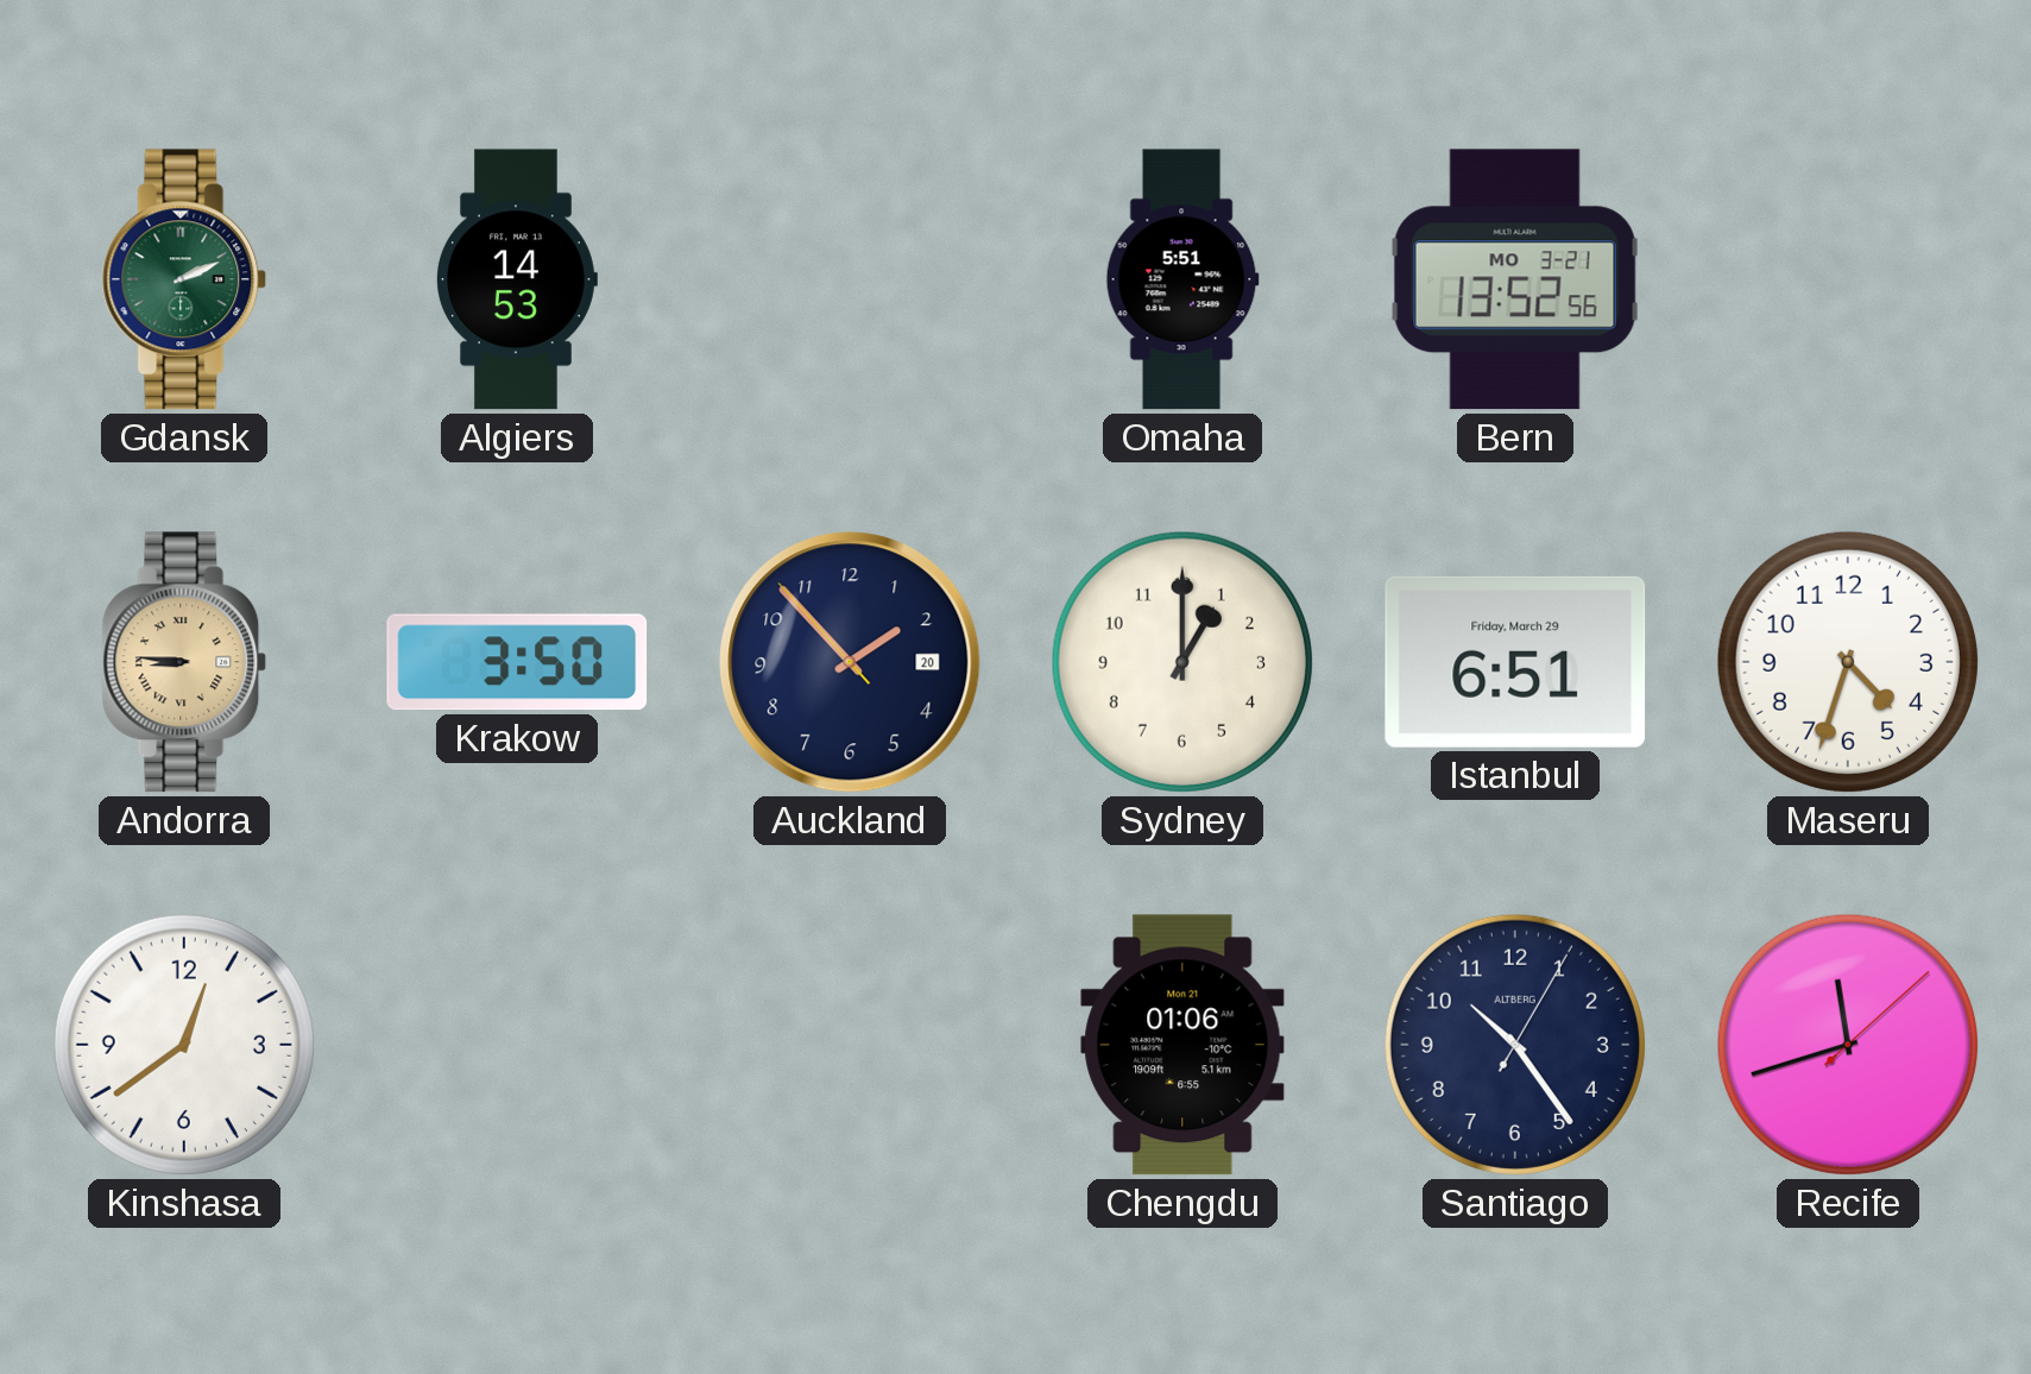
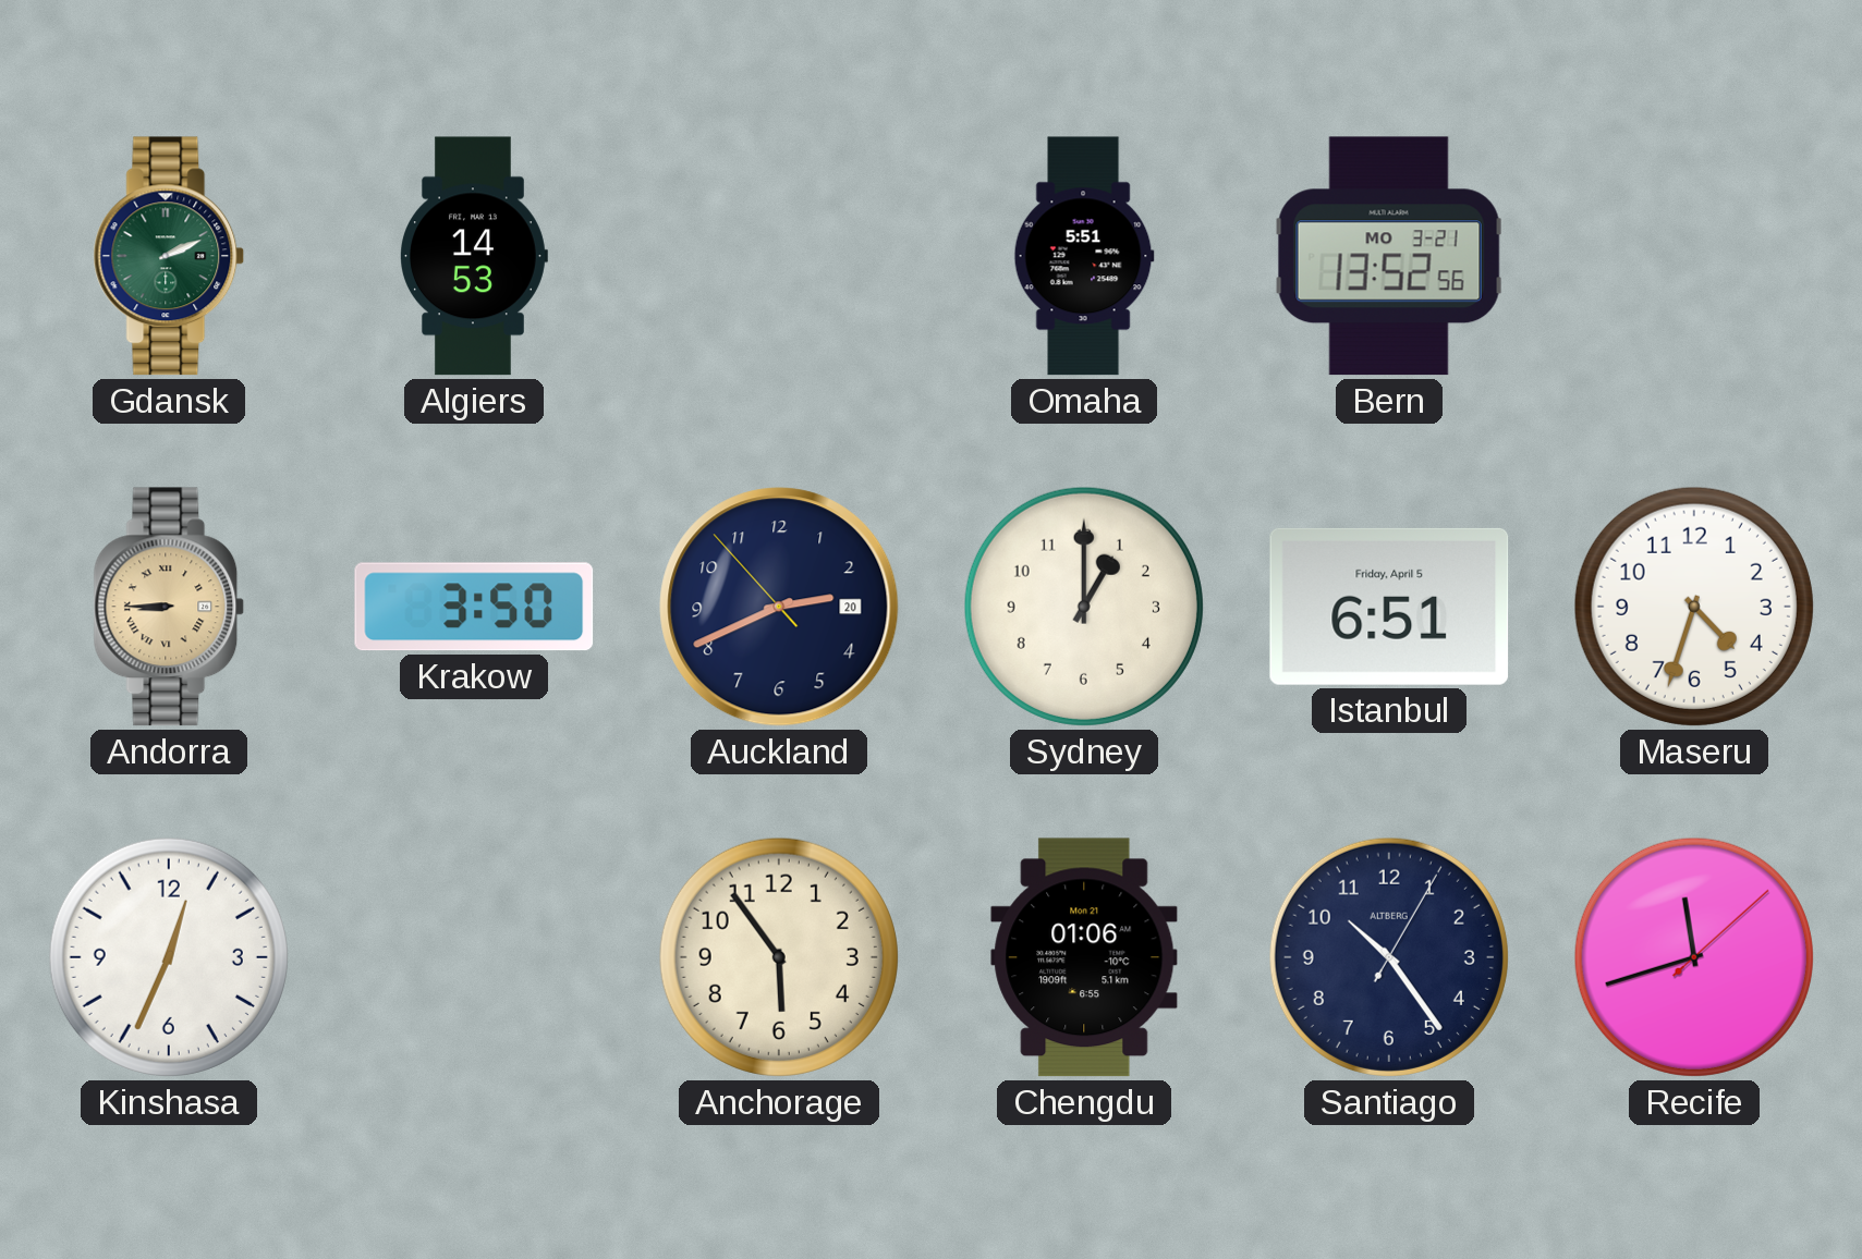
Andorra: 8:46 -> 8:45
Auckland: 1:52 -> 2:40
Istanbul date: Friday, March 29 -> Friday, April 5
Kinshasa: 12:39 -> 12:34
Anchorage: none -> 5:54
